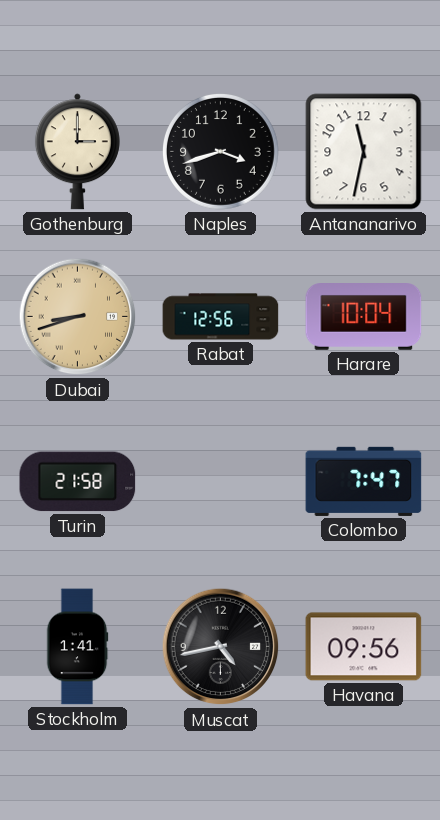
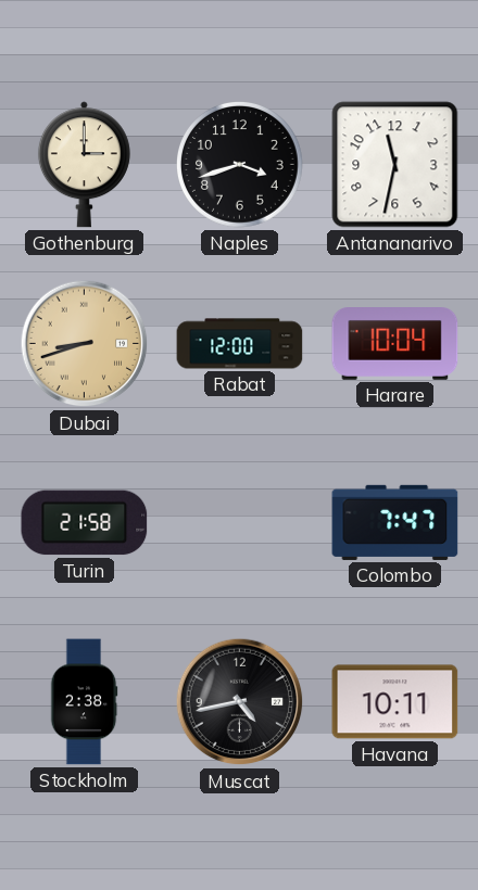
Rabat: 12:56 -> 12:00
Stockholm: 1:41 -> 2:38
Havana: 09:56 -> 10:11
